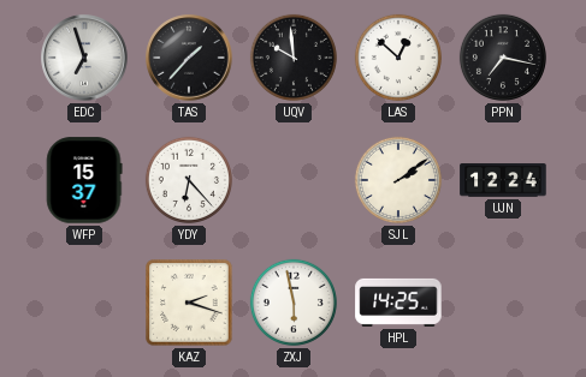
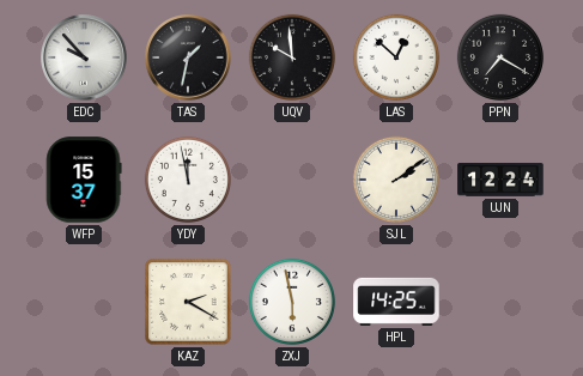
EDC: 6:57 -> 9:53
TAS: 1:37 -> 1:32
PPN: 7:17 -> 7:20
YDY: 6:23 -> 11:58
KAZ: 2:18 -> 2:20
